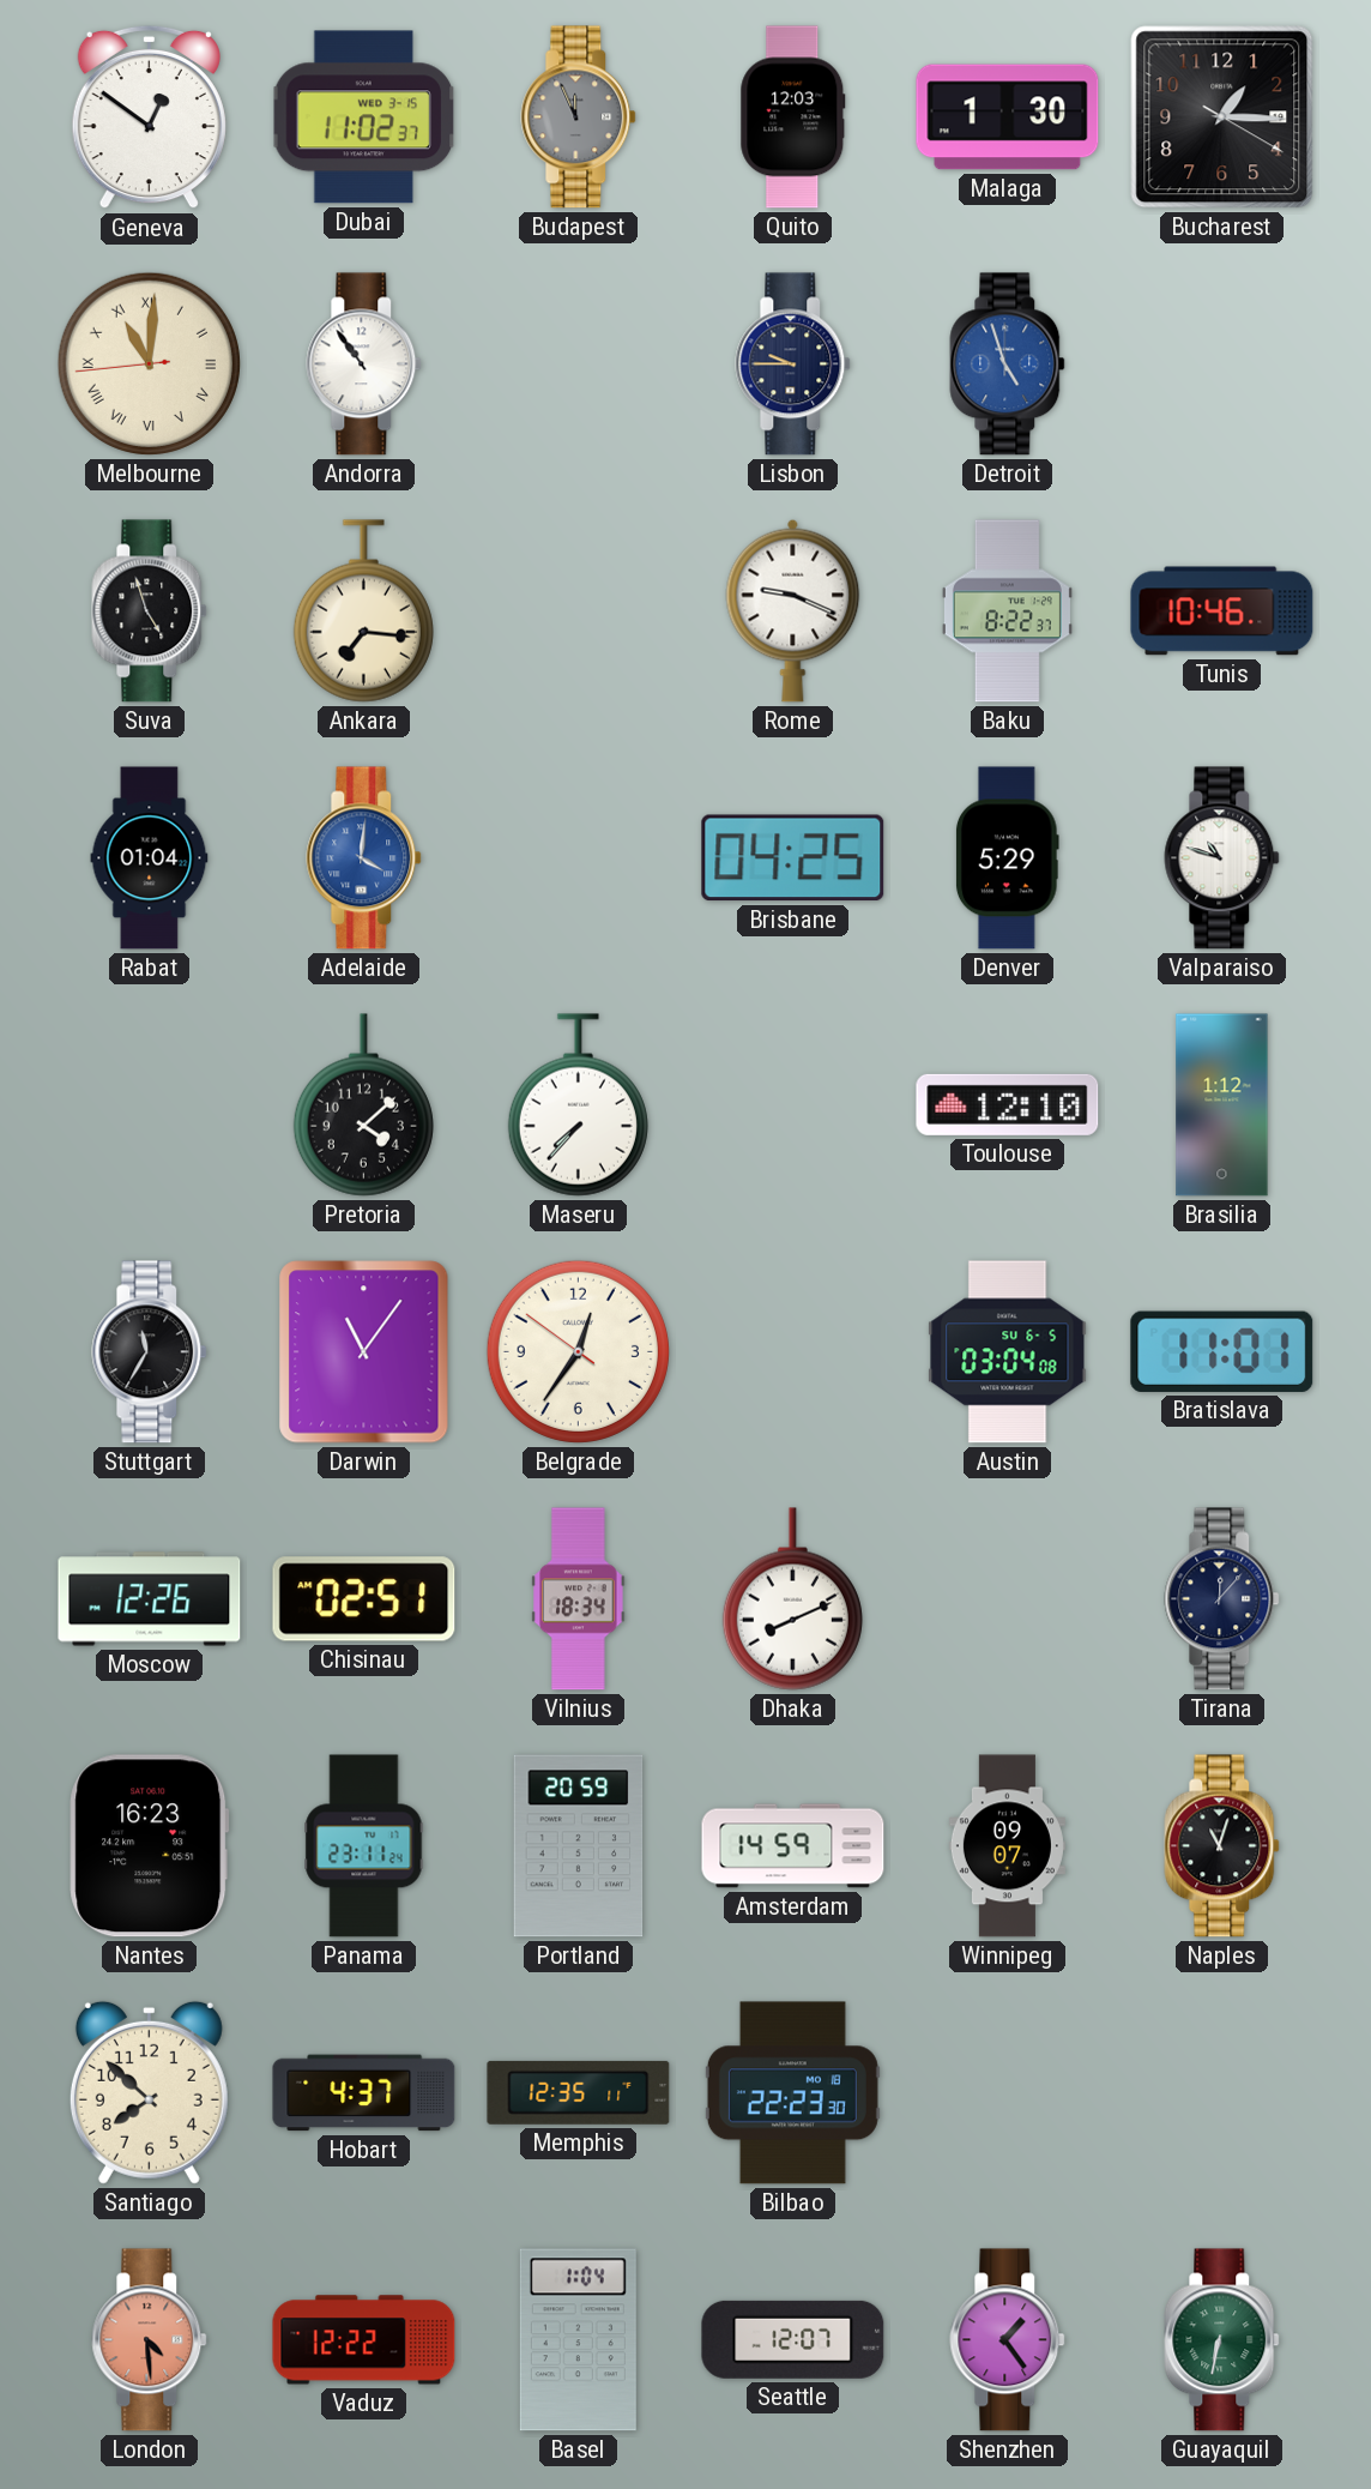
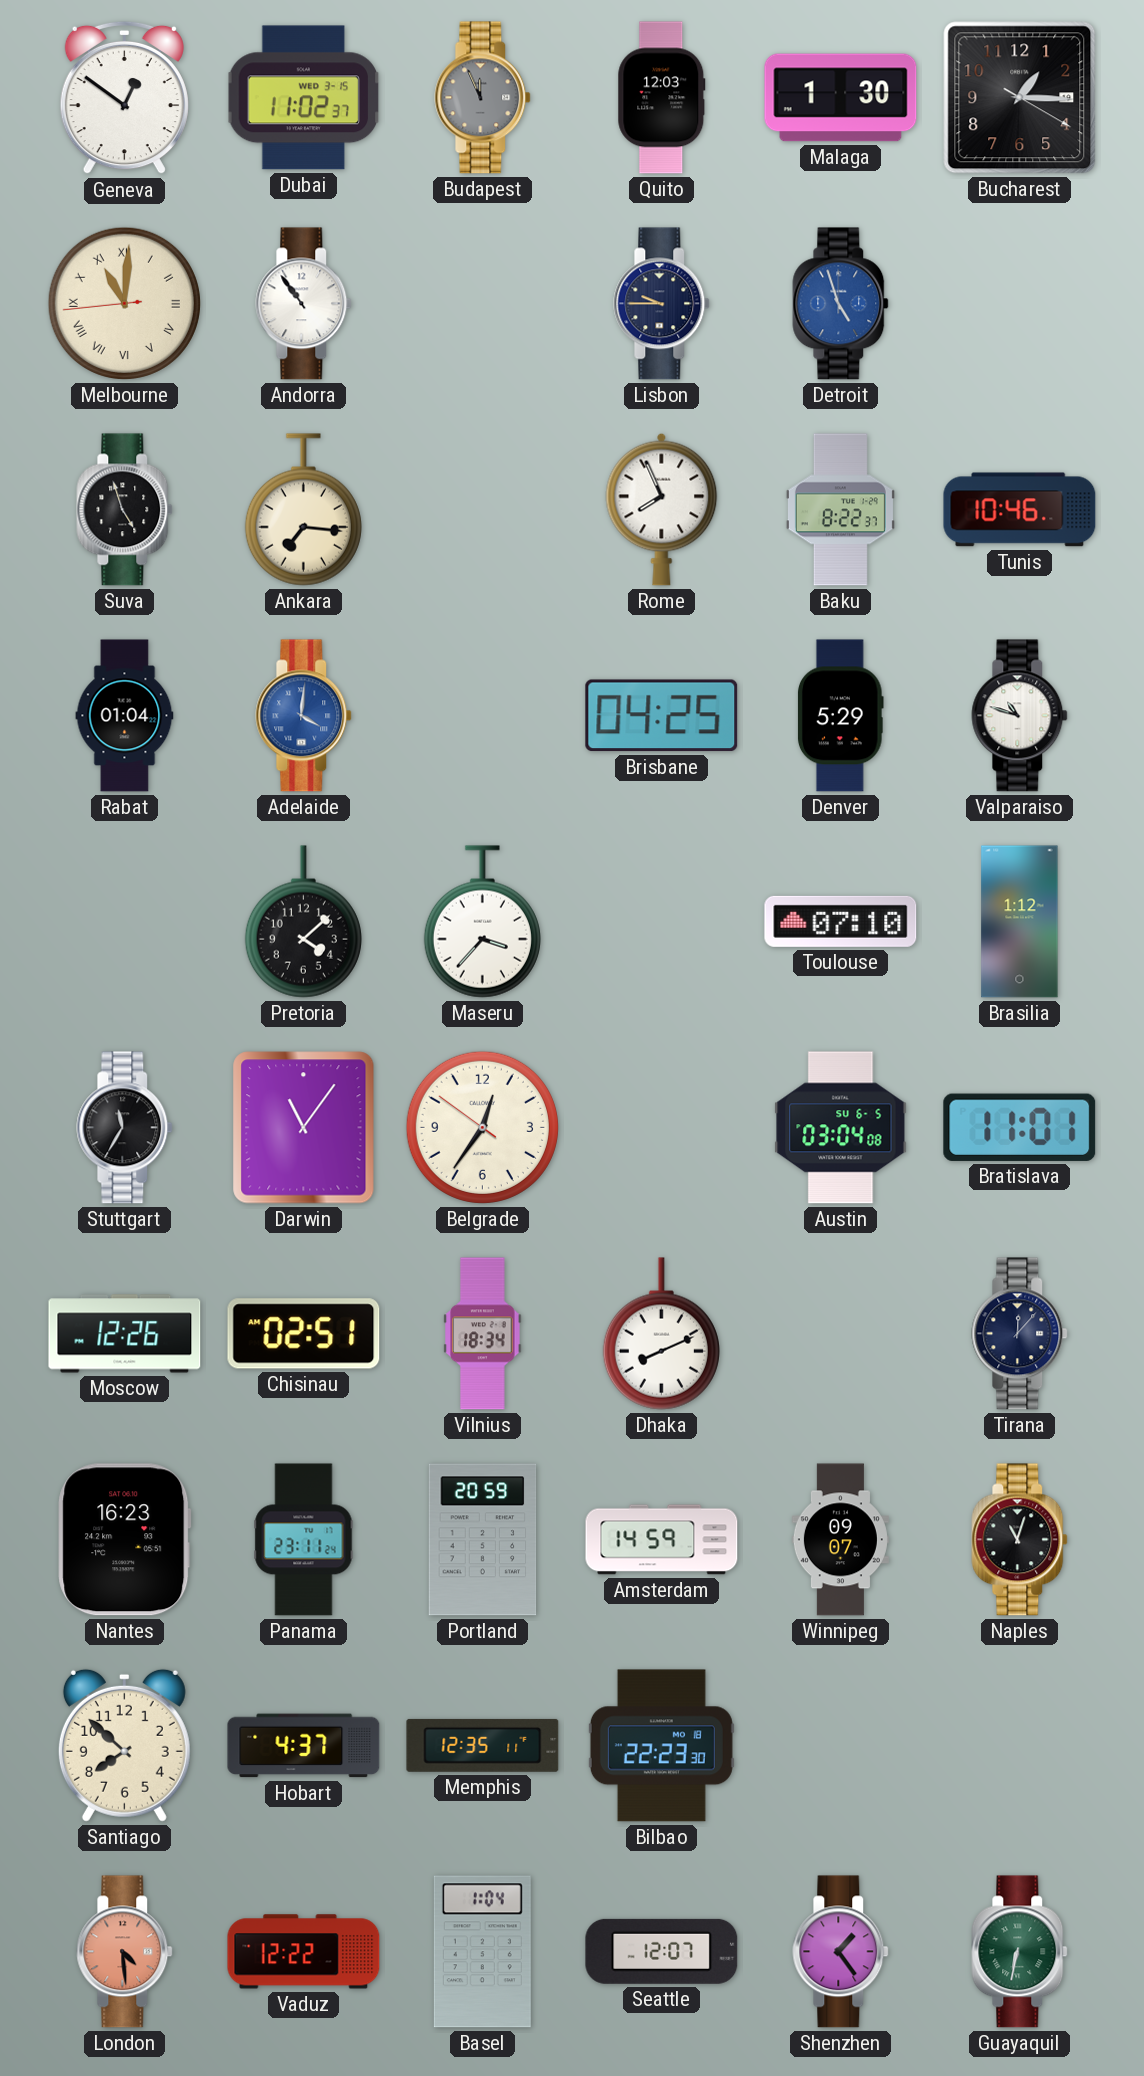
Rome: 9:19 -> 7:56
Maseru: 7:37 -> 3:37
Toulouse: 12:10 -> 07:10
